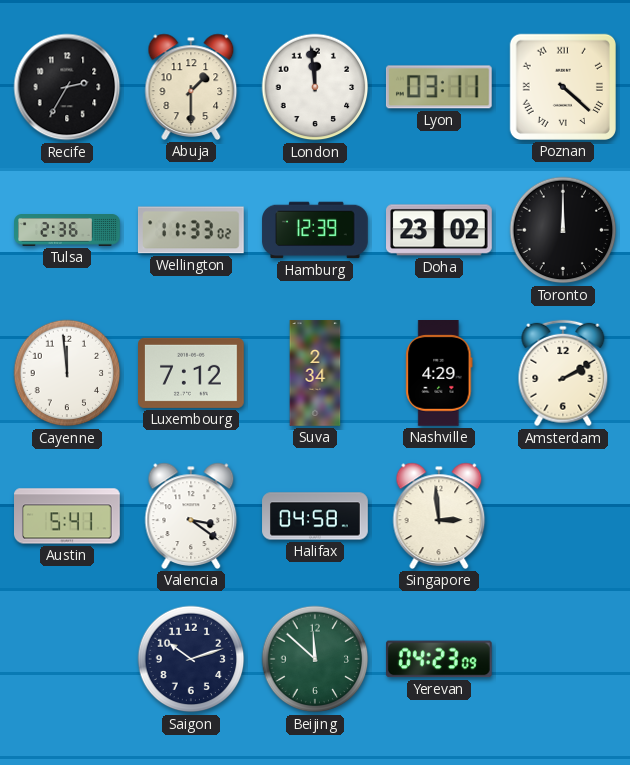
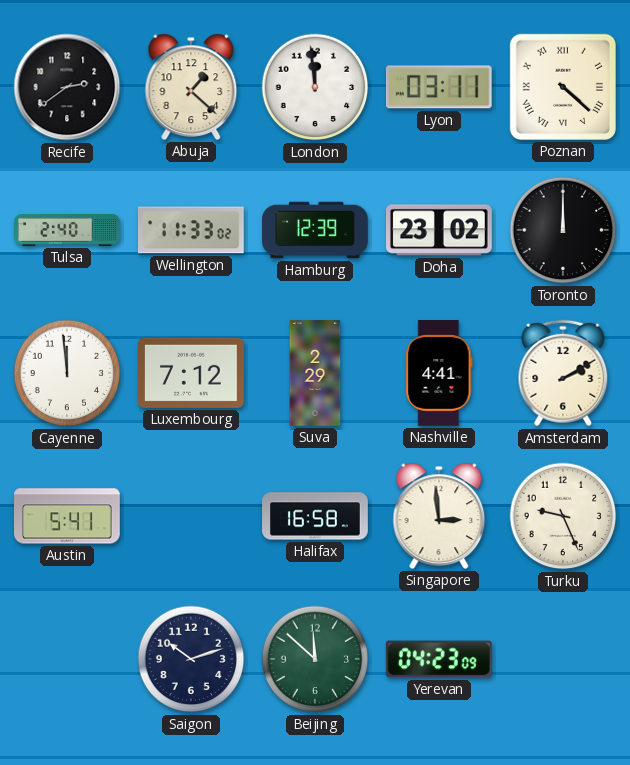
Recife: 2:35 -> 2:39
Abuja: 1:30 -> 1:22
Tulsa: 2:36 -> 2:40
Suva: 2:34 -> 2:29
Nashville: 4:29 -> 4:41
Valencia: 3:21 -> none
Halifax: 04:58 -> 16:58
Turku: none -> 9:26
